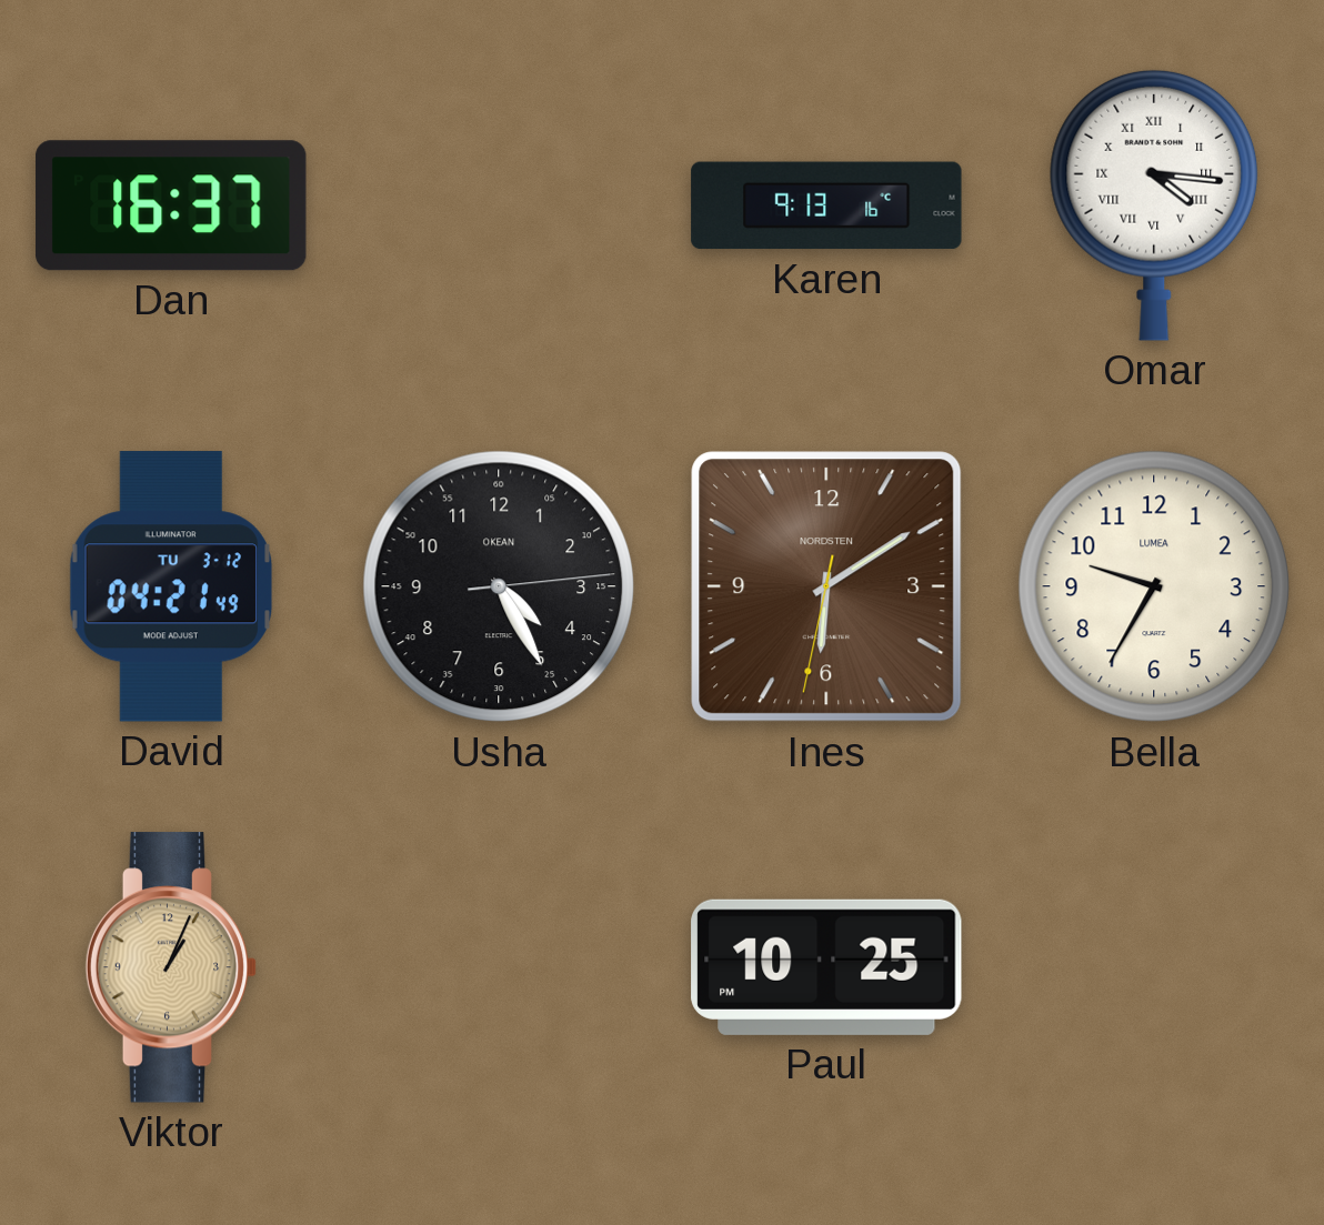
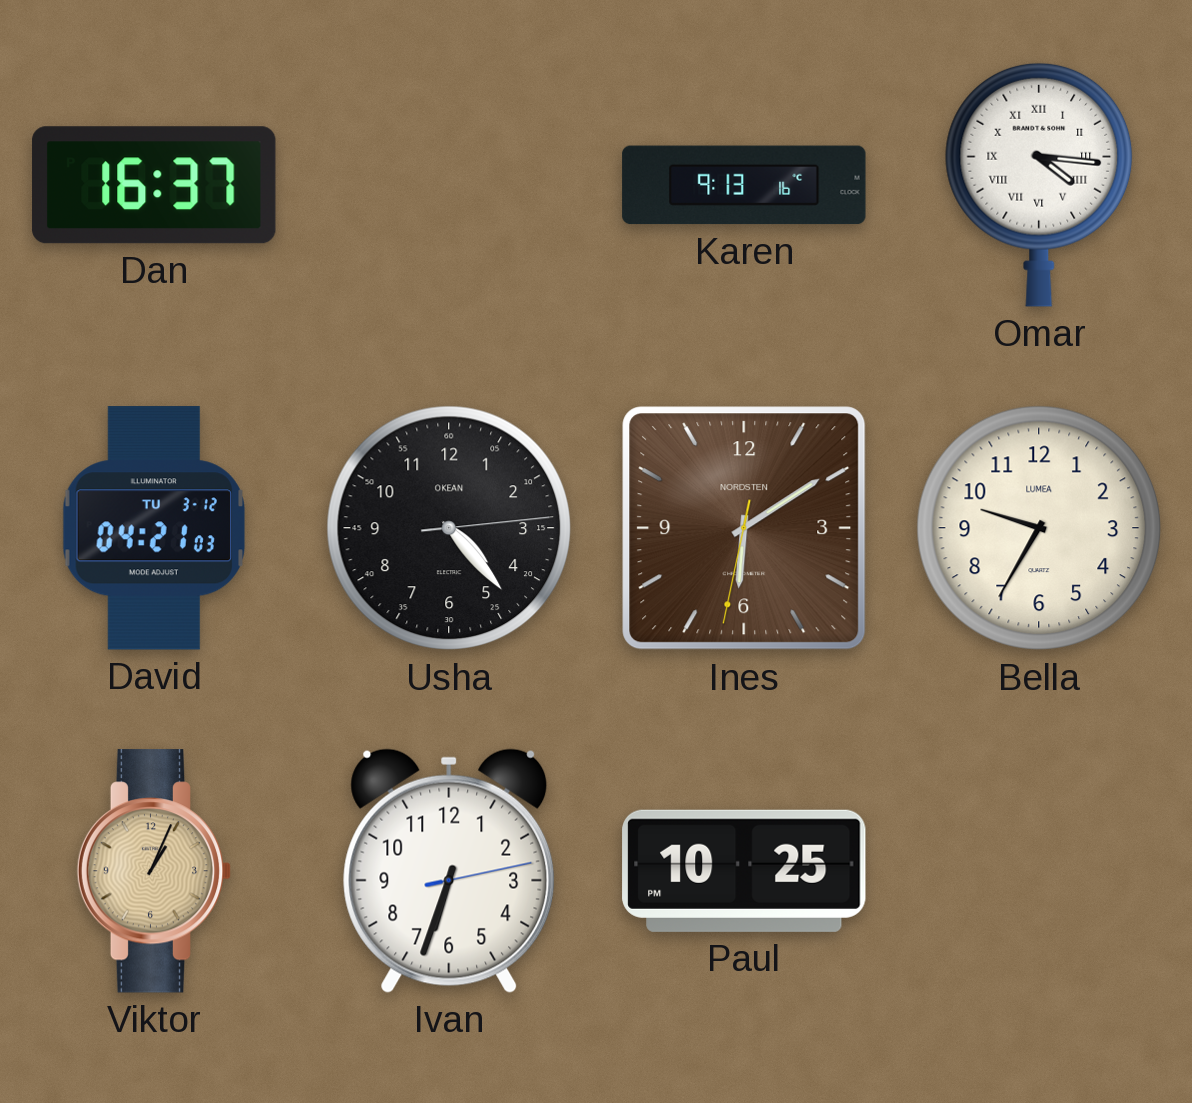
David: 04:21:49 -> 04:21:03
Usha: 4:25 -> 4:23
Ivan: none -> 6:33
